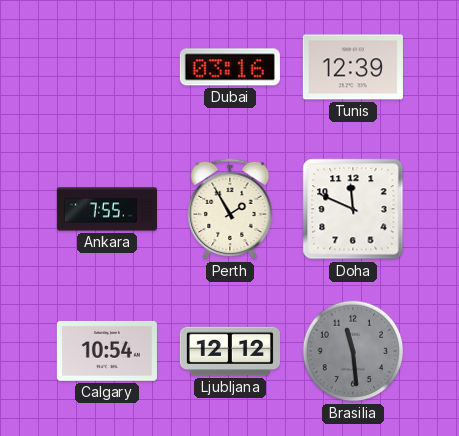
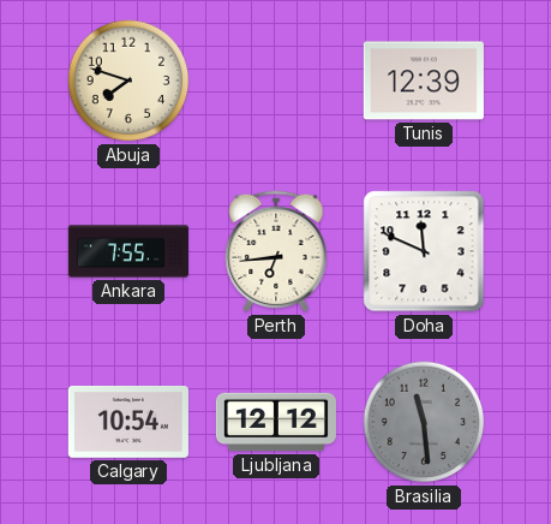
Abuja: none -> 7:48
Dubai: 03:16 -> none
Perth: 1:55 -> 6:44
